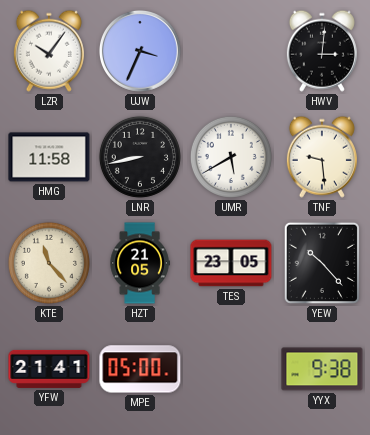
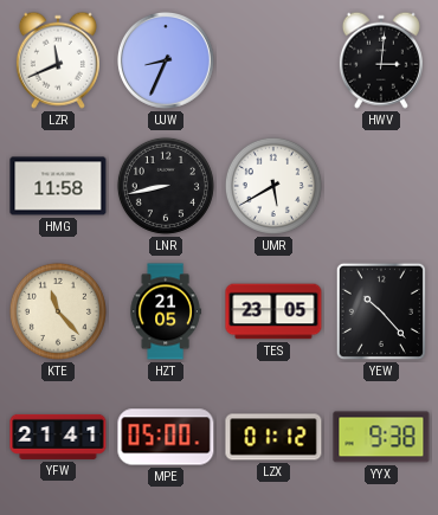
LZR: 10:06 -> 11:41
UJW: 3:34 -> 8:34
TNF: 9:29 -> none
LZX: none -> 01:12
